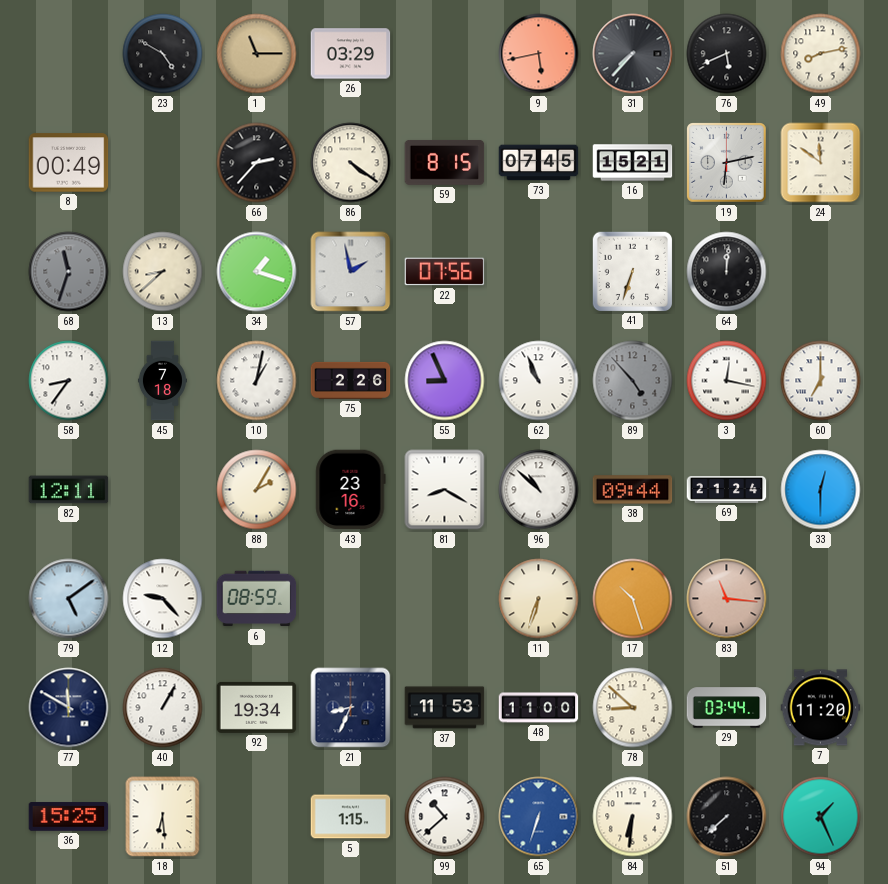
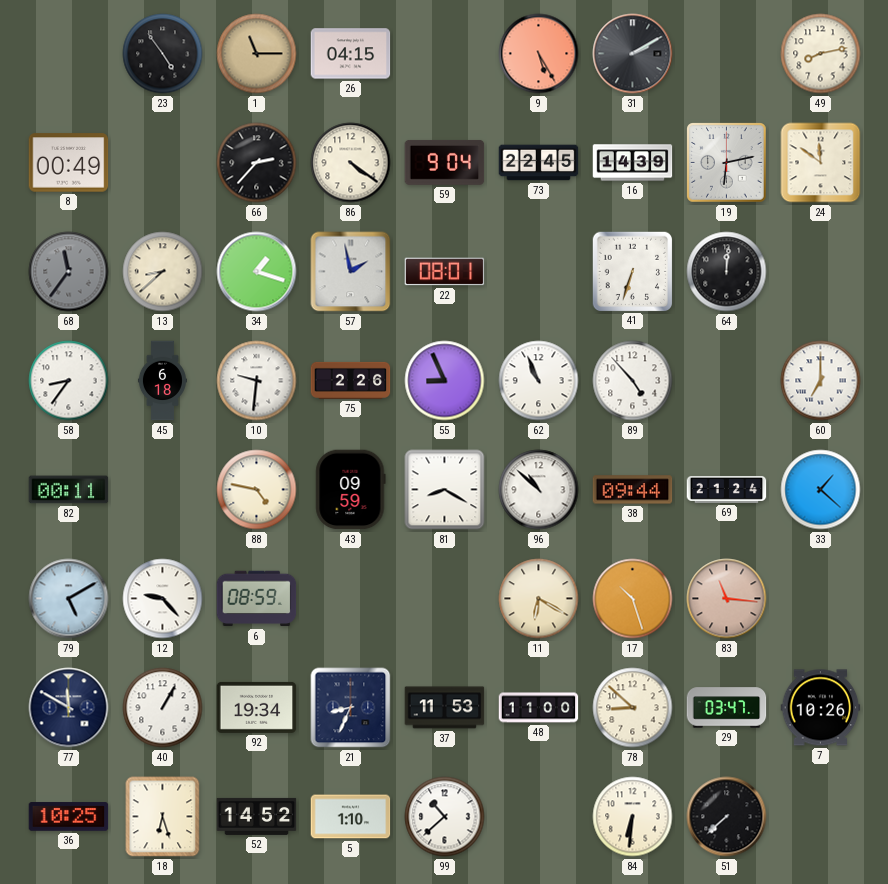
23: 4:50 -> 4:54
26: 03:29 -> 04:15
9: 5:43 -> 5:25
31: 7:37 -> 2:10
76: 5:41 -> none
59: 8:15 -> 9:04
73: 07:45 -> 22:45
16: 15:21 -> 14:39
68: 11:33 -> 11:36
22: 07:56 -> 08:01
45: 7:18 -> 6:18
10: 1:02 -> 9:31
89 dial: grey -> white
3: 12:17 -> none
82: 12:11 -> 00:11
88: 2:05 -> 4:47
43: 23:16 -> 09:59
33: 12:30 -> 1:22
79: 5:09 -> 5:10
11: 6:33 -> 6:20
29: 03:44 -> 03:47
7: 11:20 -> 10:26
36: 15:25 -> 10:25
18: 6:29 -> 6:27
52: none -> 14:52
5: 1:15 -> 1:10
65: 6:33 -> none
94: 1:26 -> none
